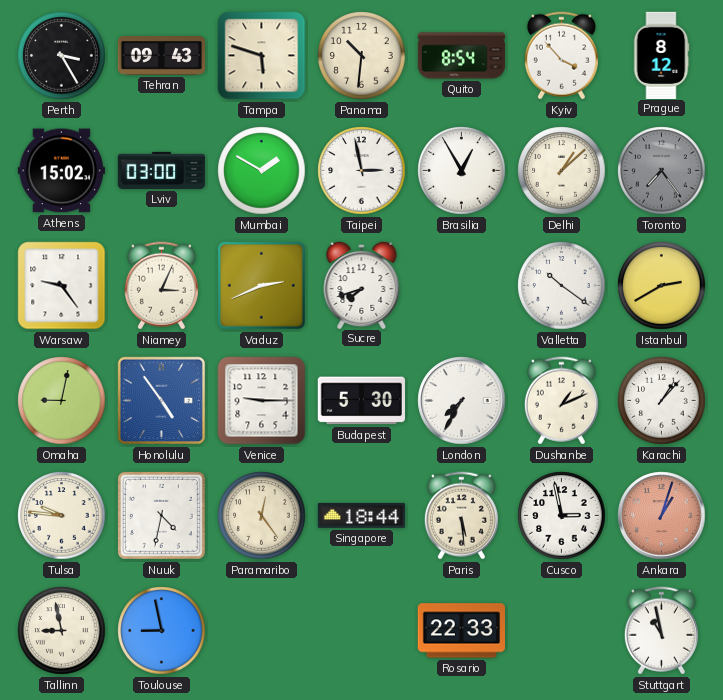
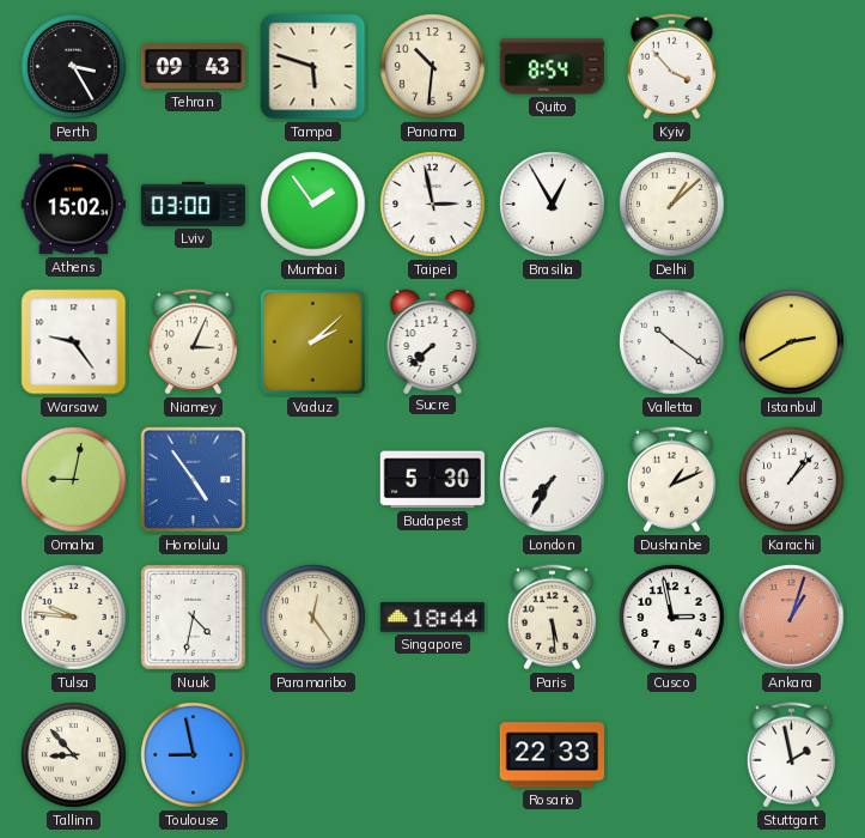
Prague: 8:12 -> none
Mumbai: 1:50 -> 1:54
Toronto: 7:24 -> none
Vaduz: 2:41 -> 2:08
Sucre: 7:42 -> 7:38
Venice: 9:15 -> none
Tallinn: 8:58 -> 8:53
Stuttgart: 10:58 -> 1:58
